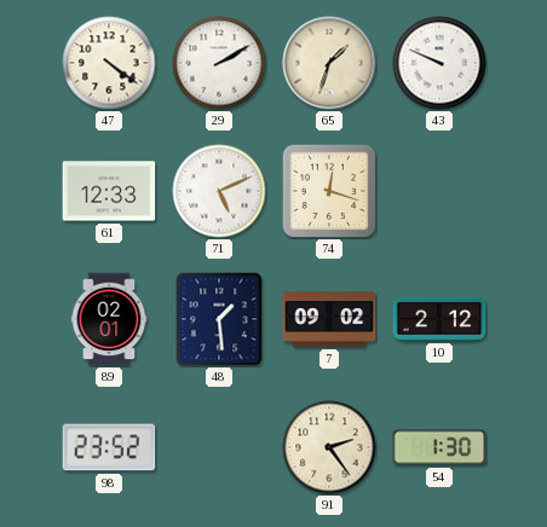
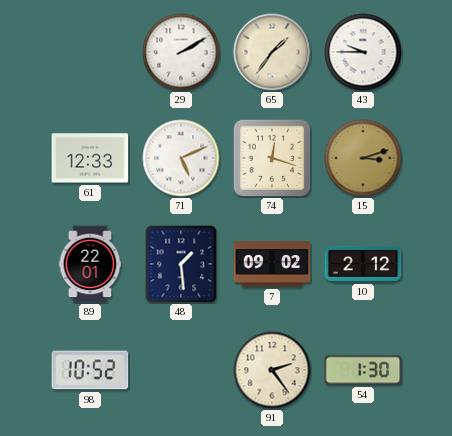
47: 4:21 -> none
65: 1:33 -> 1:36
43: 9:49 -> 9:45
15: none -> 3:12
89: 02:01 -> 22:01
98: 23:52 -> 10:52
